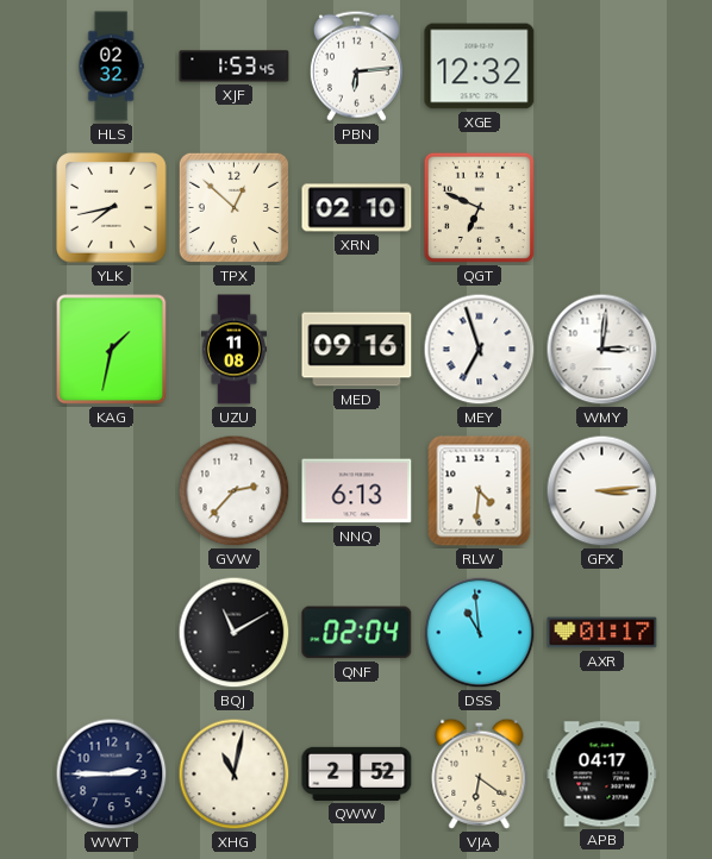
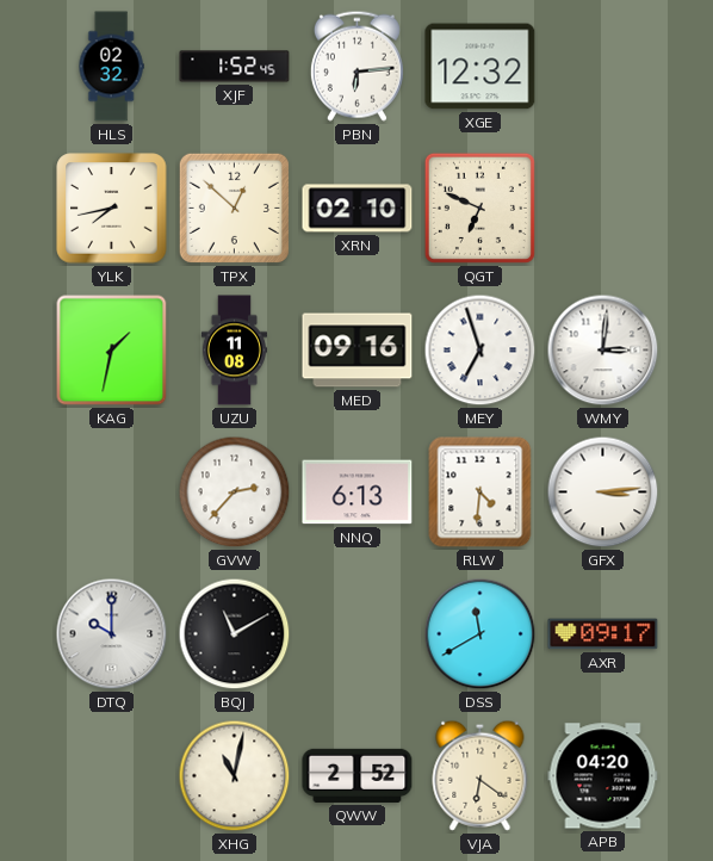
XJF: 1:53 -> 1:52
DTQ: none -> 10:00
QNF: 02:04 -> none
DSS: 10:59 -> 11:40
AXR: 01:17 -> 09:17
WWT: 2:45 -> none
APB: 04:17 -> 04:20
